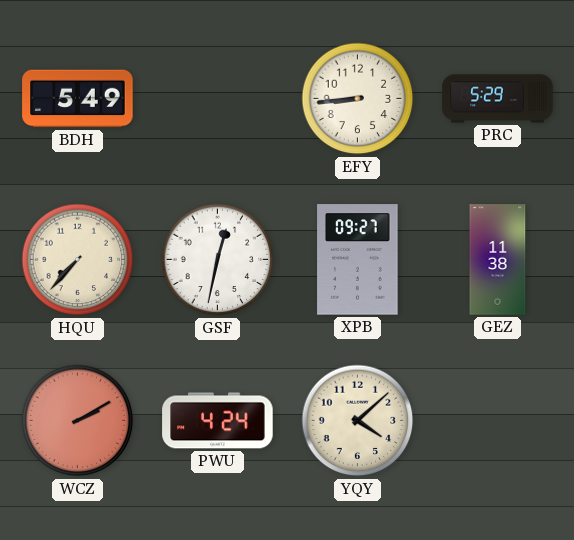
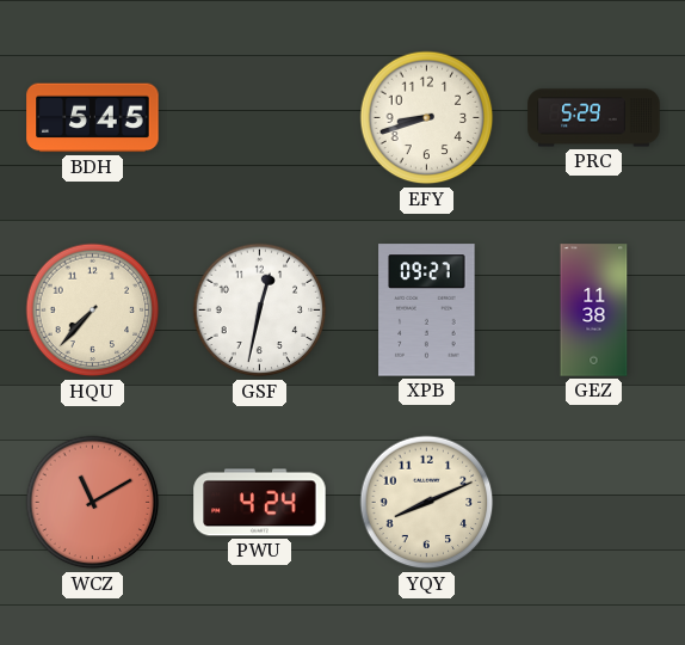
BDH: 5:49 -> 5:45
EFY: 8:44 -> 8:42
WCZ: 2:10 -> 11:10
YQY: 4:08 -> 8:11
